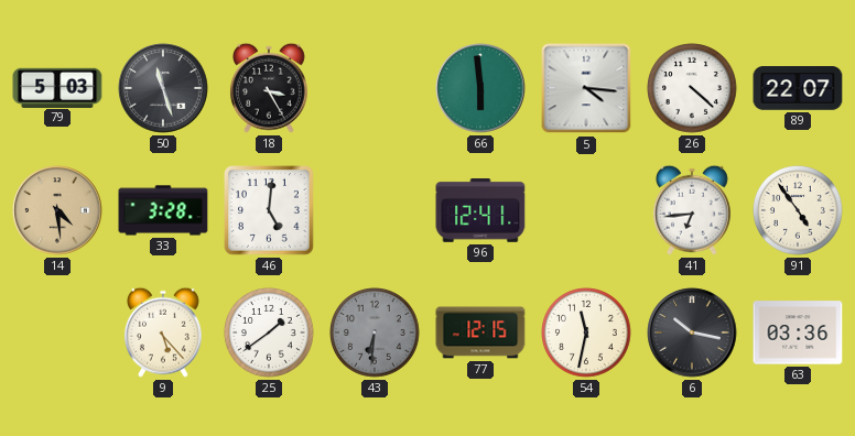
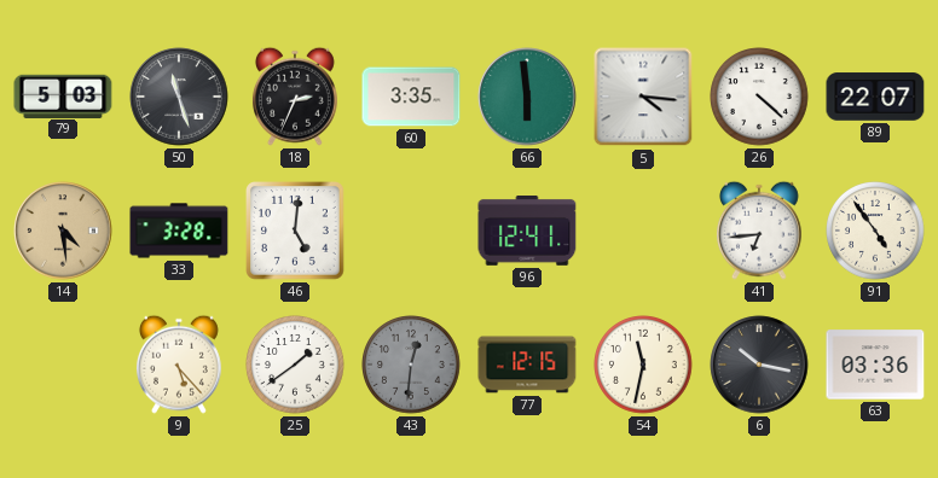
18: 3:25 -> 2:34
60: none -> 3:35
43: 6:31 -> 12:31
